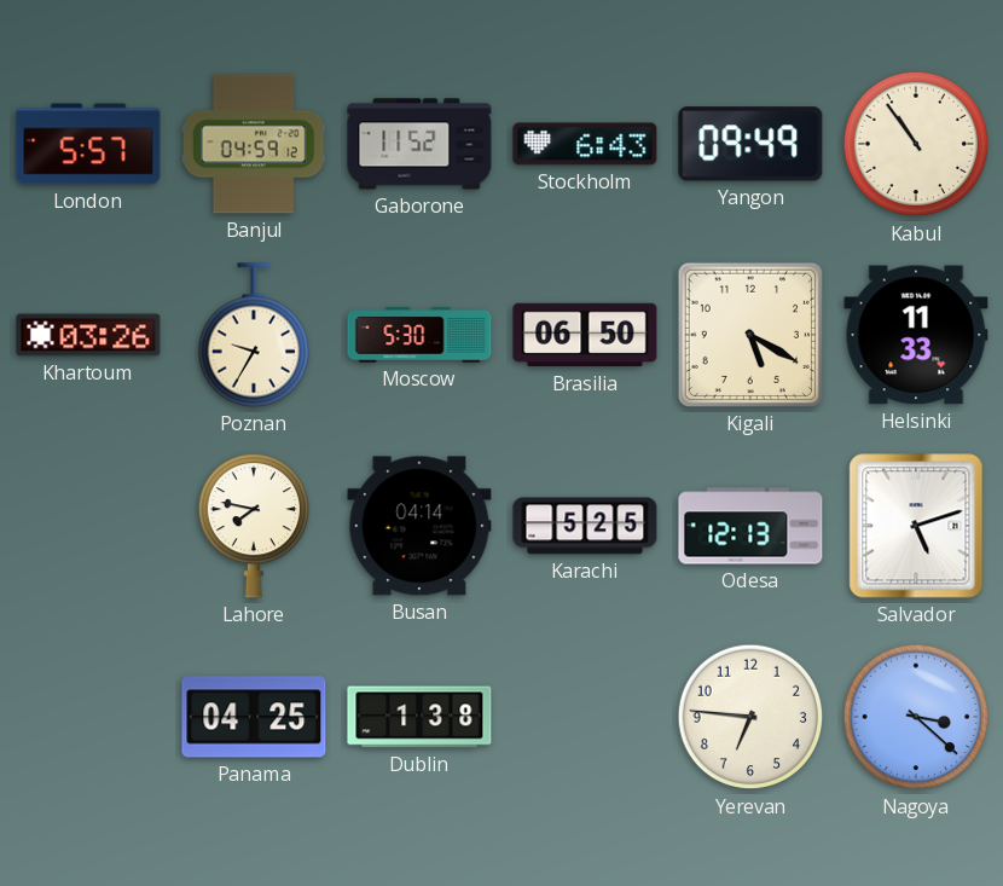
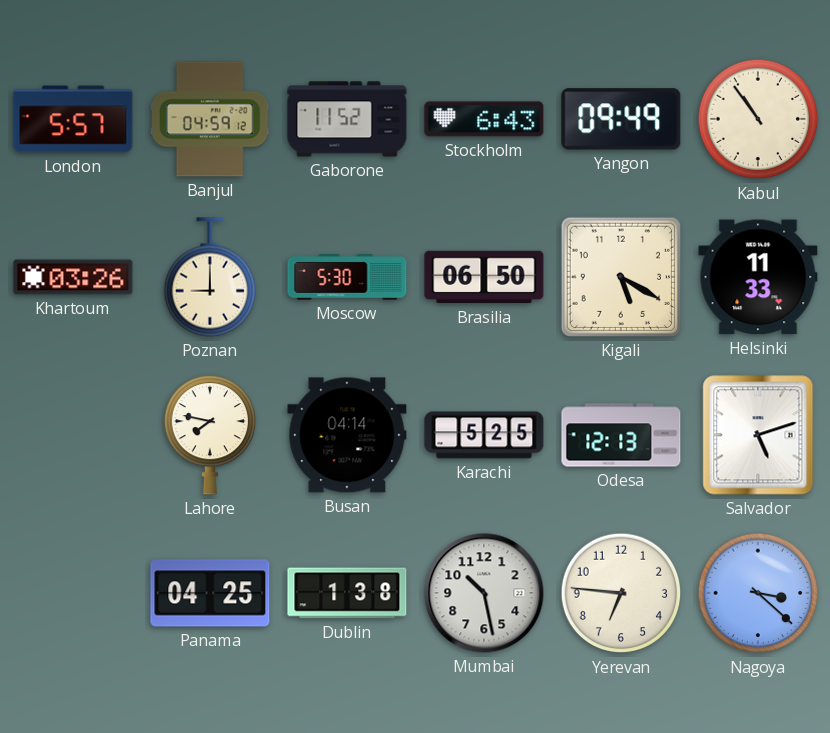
Poznan: 9:35 -> 9:00
Mumbai: none -> 10:28
